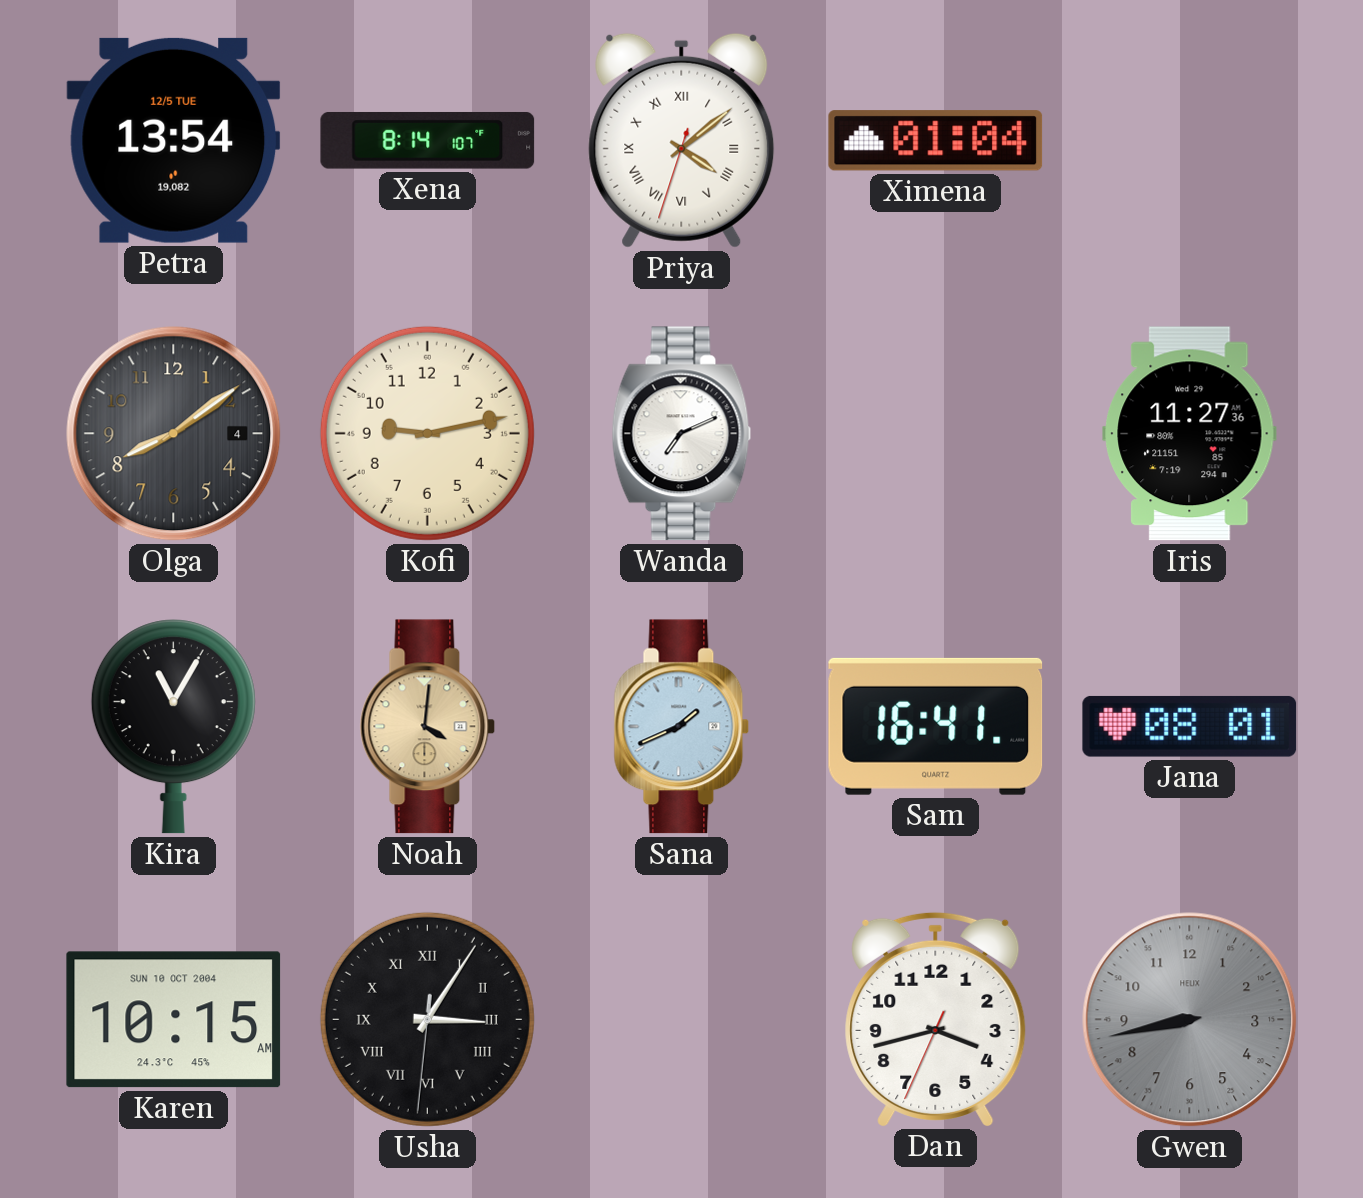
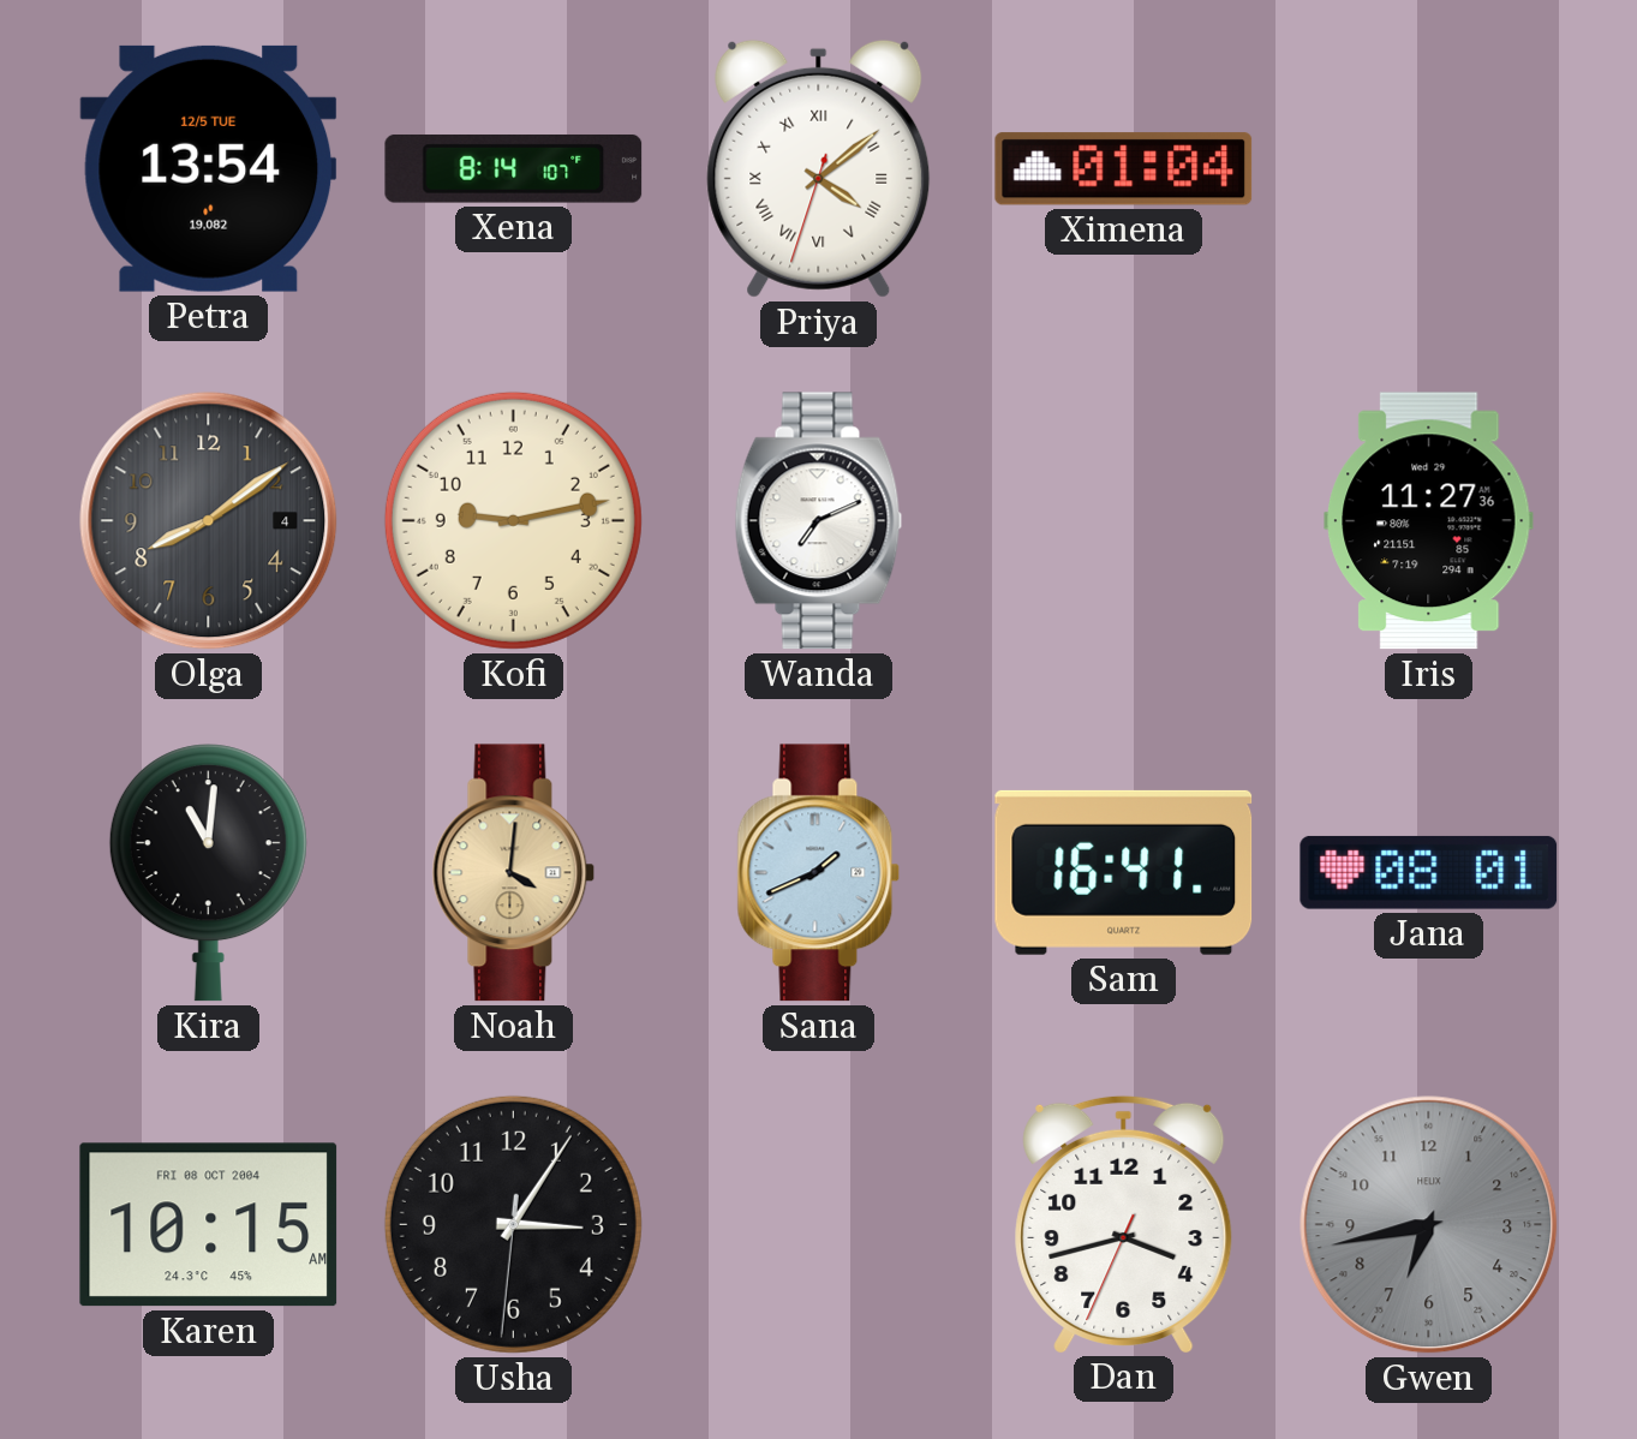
Kira: 11:05 -> 11:01
Karen date: SUN 10 OCT 2004 -> FRI 08 OCT 2004
Usha numerals: Roman -> Arabic
Gwen: 8:43 -> 6:43
